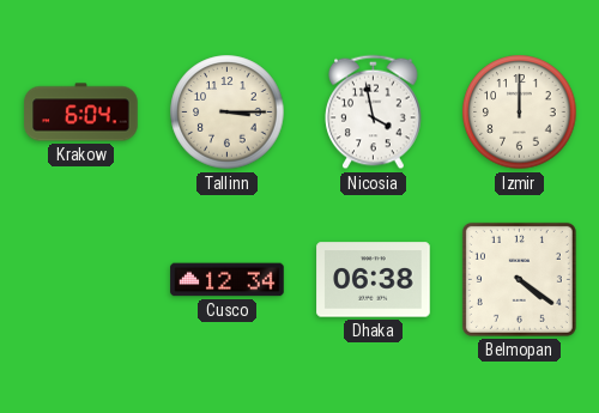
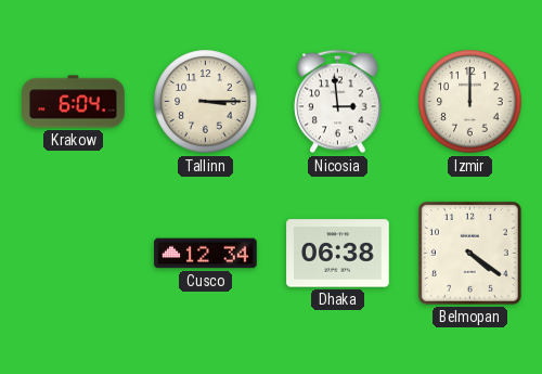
Nicosia: 3:58 -> 2:59
